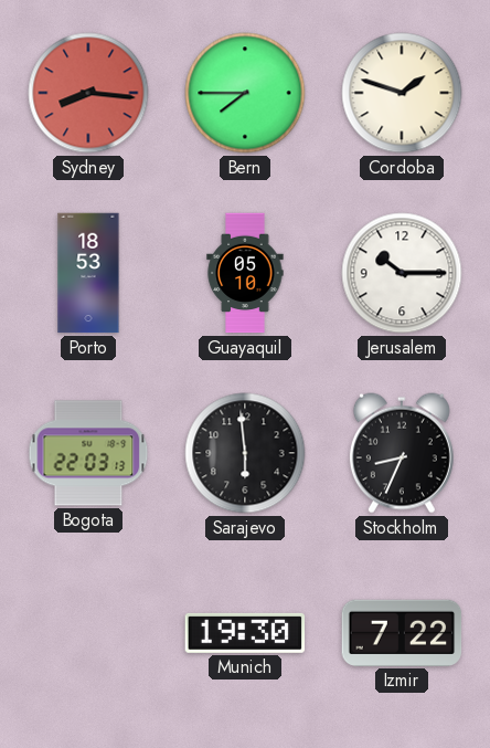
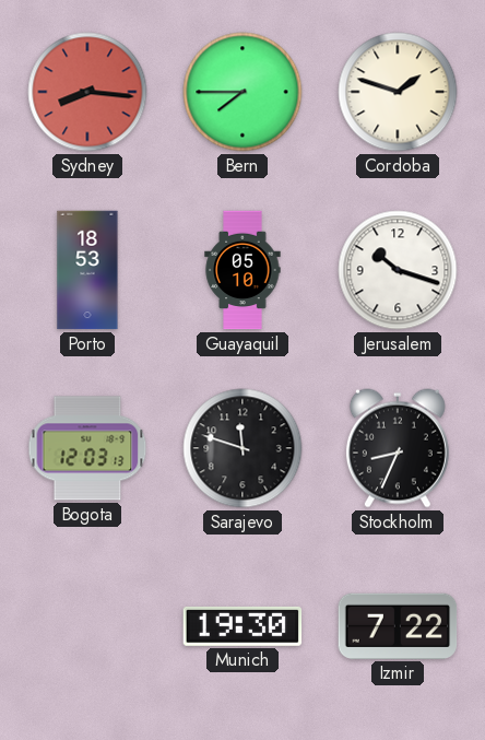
Jerusalem: 10:15 -> 10:18
Bogota: 22:03 -> 12:03
Sarajevo: 5:59 -> 11:48
